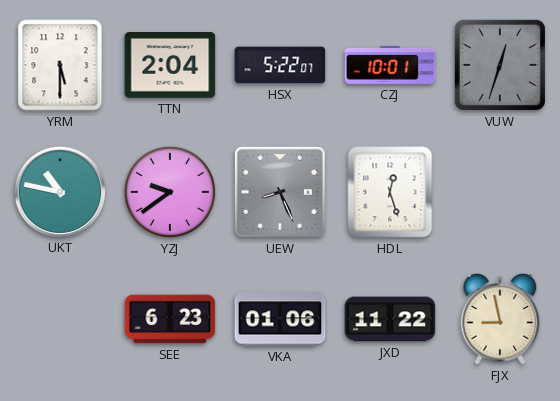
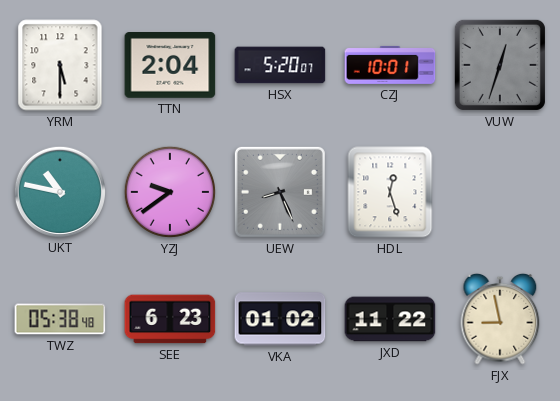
HSX: 5:22 -> 5:20
TWZ: none -> 05:38
VKA: 01:06 -> 01:02
